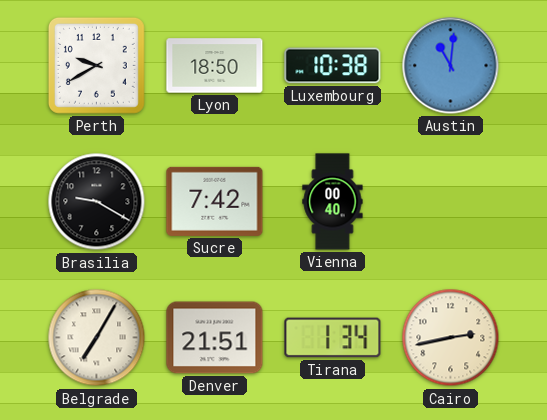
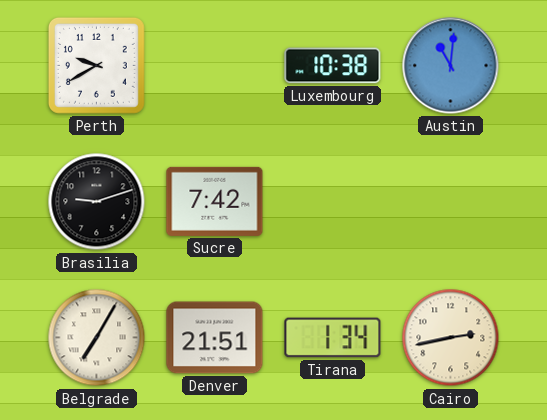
Lyon: 18:50 -> none
Brasilia: 9:20 -> 9:12
Vienna: 00:40 -> none
